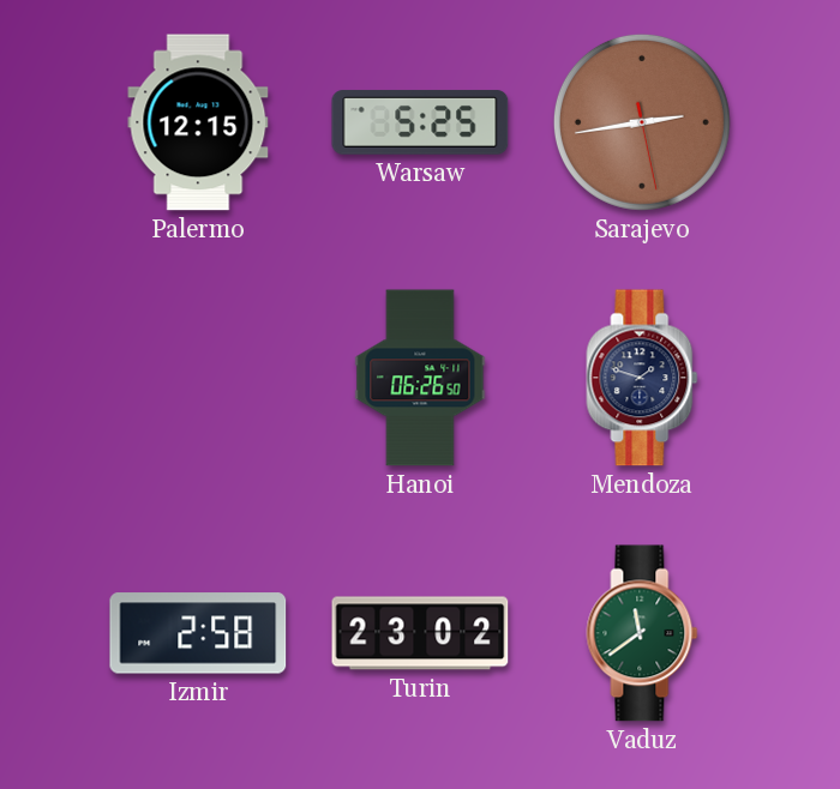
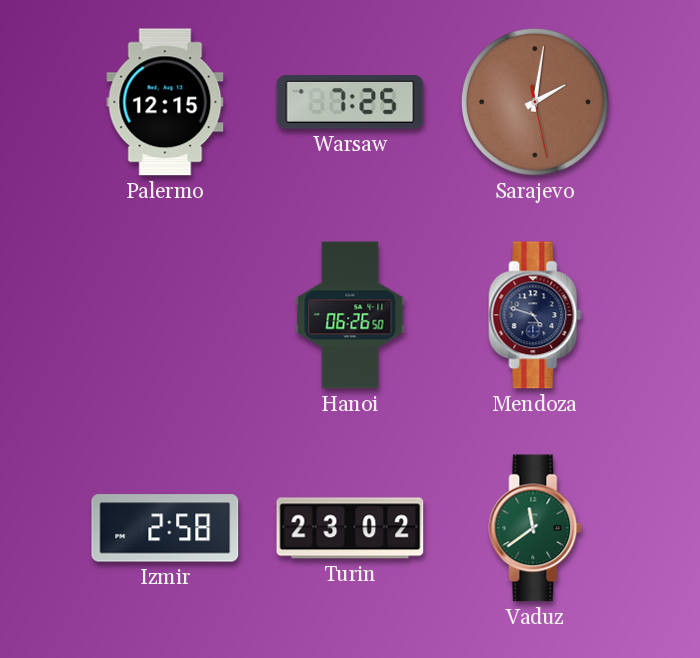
Warsaw: 5:25 -> 7:25
Sarajevo: 2:43 -> 2:01
Mendoza: 1:48 -> 4:48
